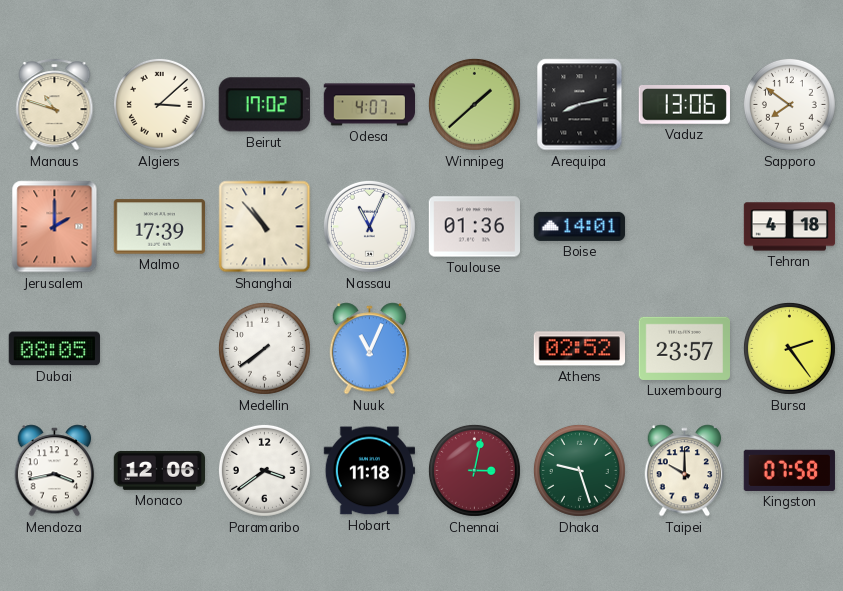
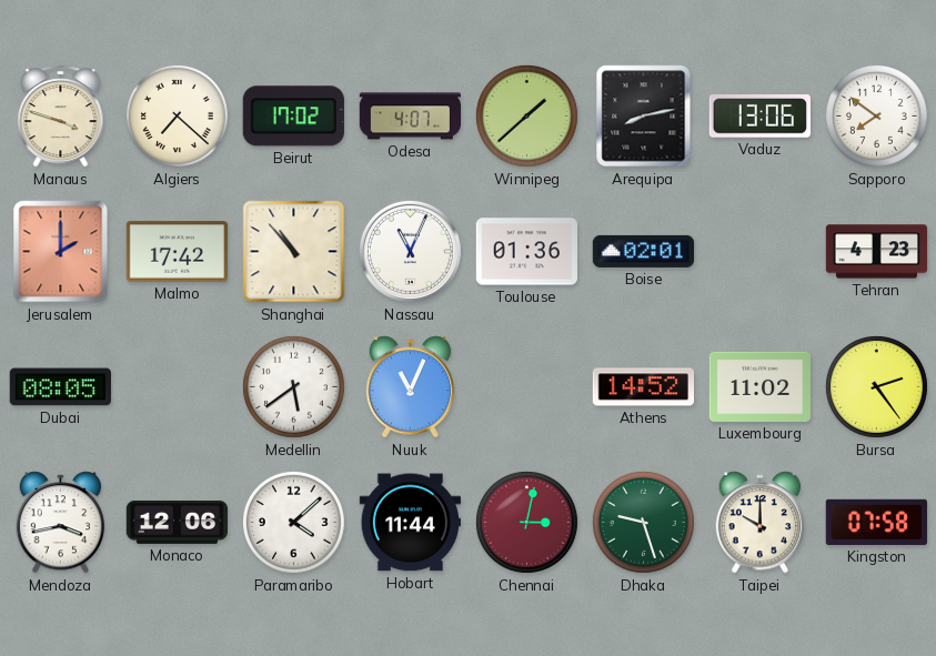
Manaus: 10:48 -> 3:48
Algiers: 3:08 -> 7:22
Malmo: 17:39 -> 17:42
Boise: 14:01 -> 02:01
Tehran: 4:18 -> 4:23
Medellin: 7:39 -> 5:39
Athens: 02:52 -> 14:52
Luxembourg: 23:57 -> 11:02
Paramaribo: 3:39 -> 4:08
Hobart: 11:18 -> 11:44
